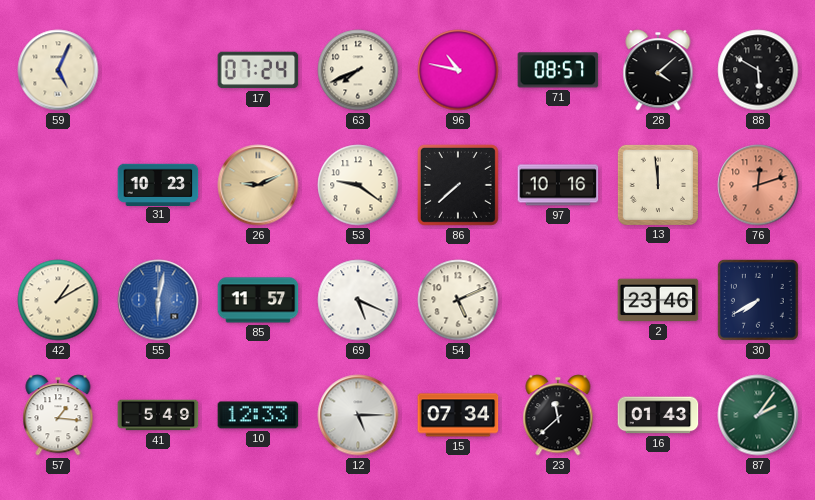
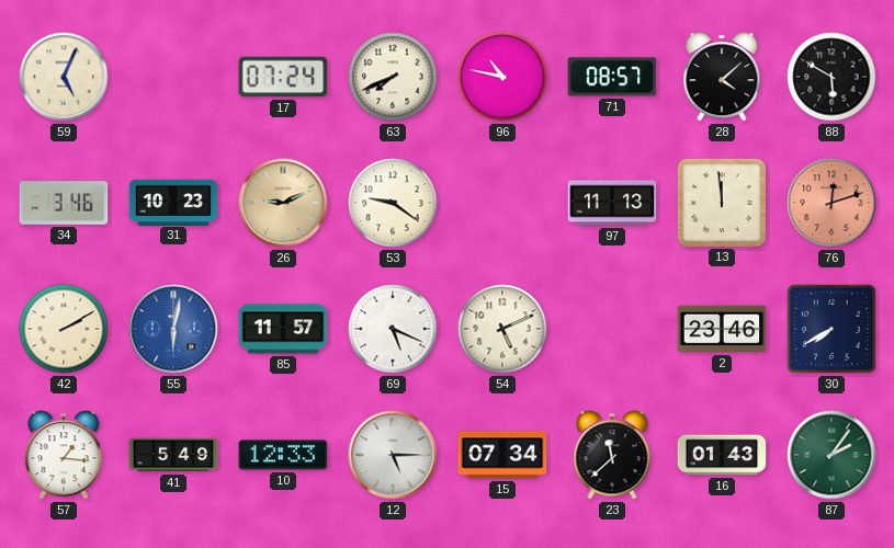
34: none -> 3:46
86: 7:38 -> none
97: 10:16 -> 11:13
42: 1:10 -> 2:10
